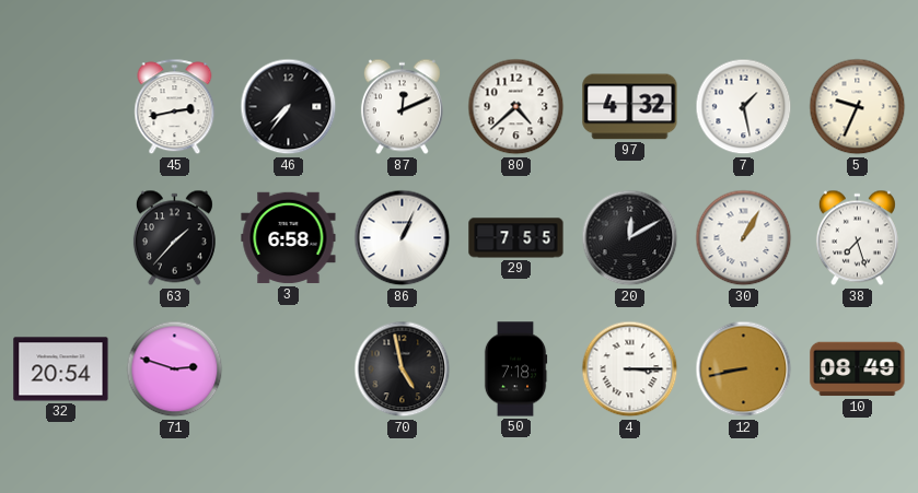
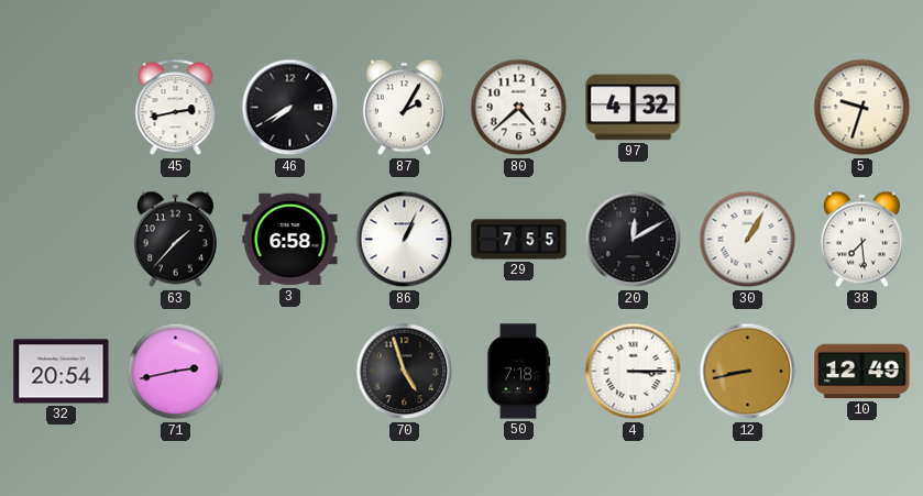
46: 7:36 -> 7:40
87: 12:11 -> 2:05
7: 1:28 -> none
5: 9:34 -> 9:33
38: 7:27 -> 7:29
71: 2:48 -> 2:43
70: 4:58 -> 4:57
10: 08:49 -> 12:49
